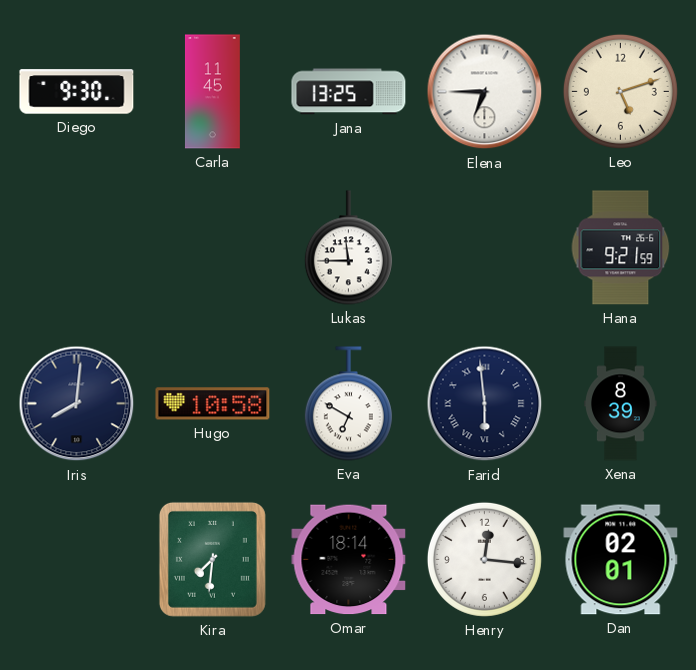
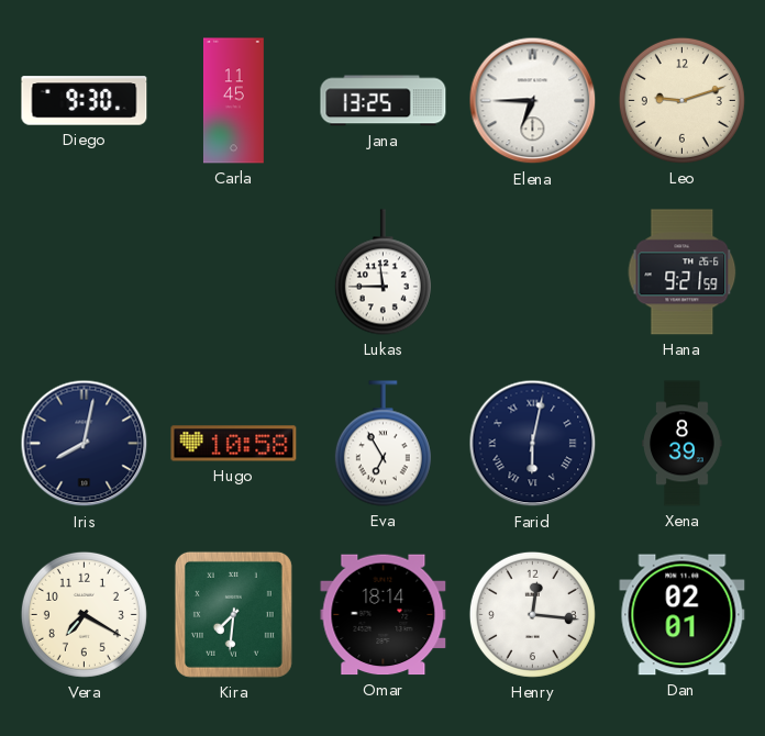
Leo: 5:12 -> 9:12
Iris: 8:01 -> 8:02
Eva: 6:50 -> 6:55
Farid: 5:59 -> 6:02
Vera: none -> 7:20
